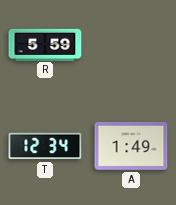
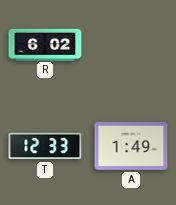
R: 5:59 -> 6:02
T: 12:34 -> 12:33
